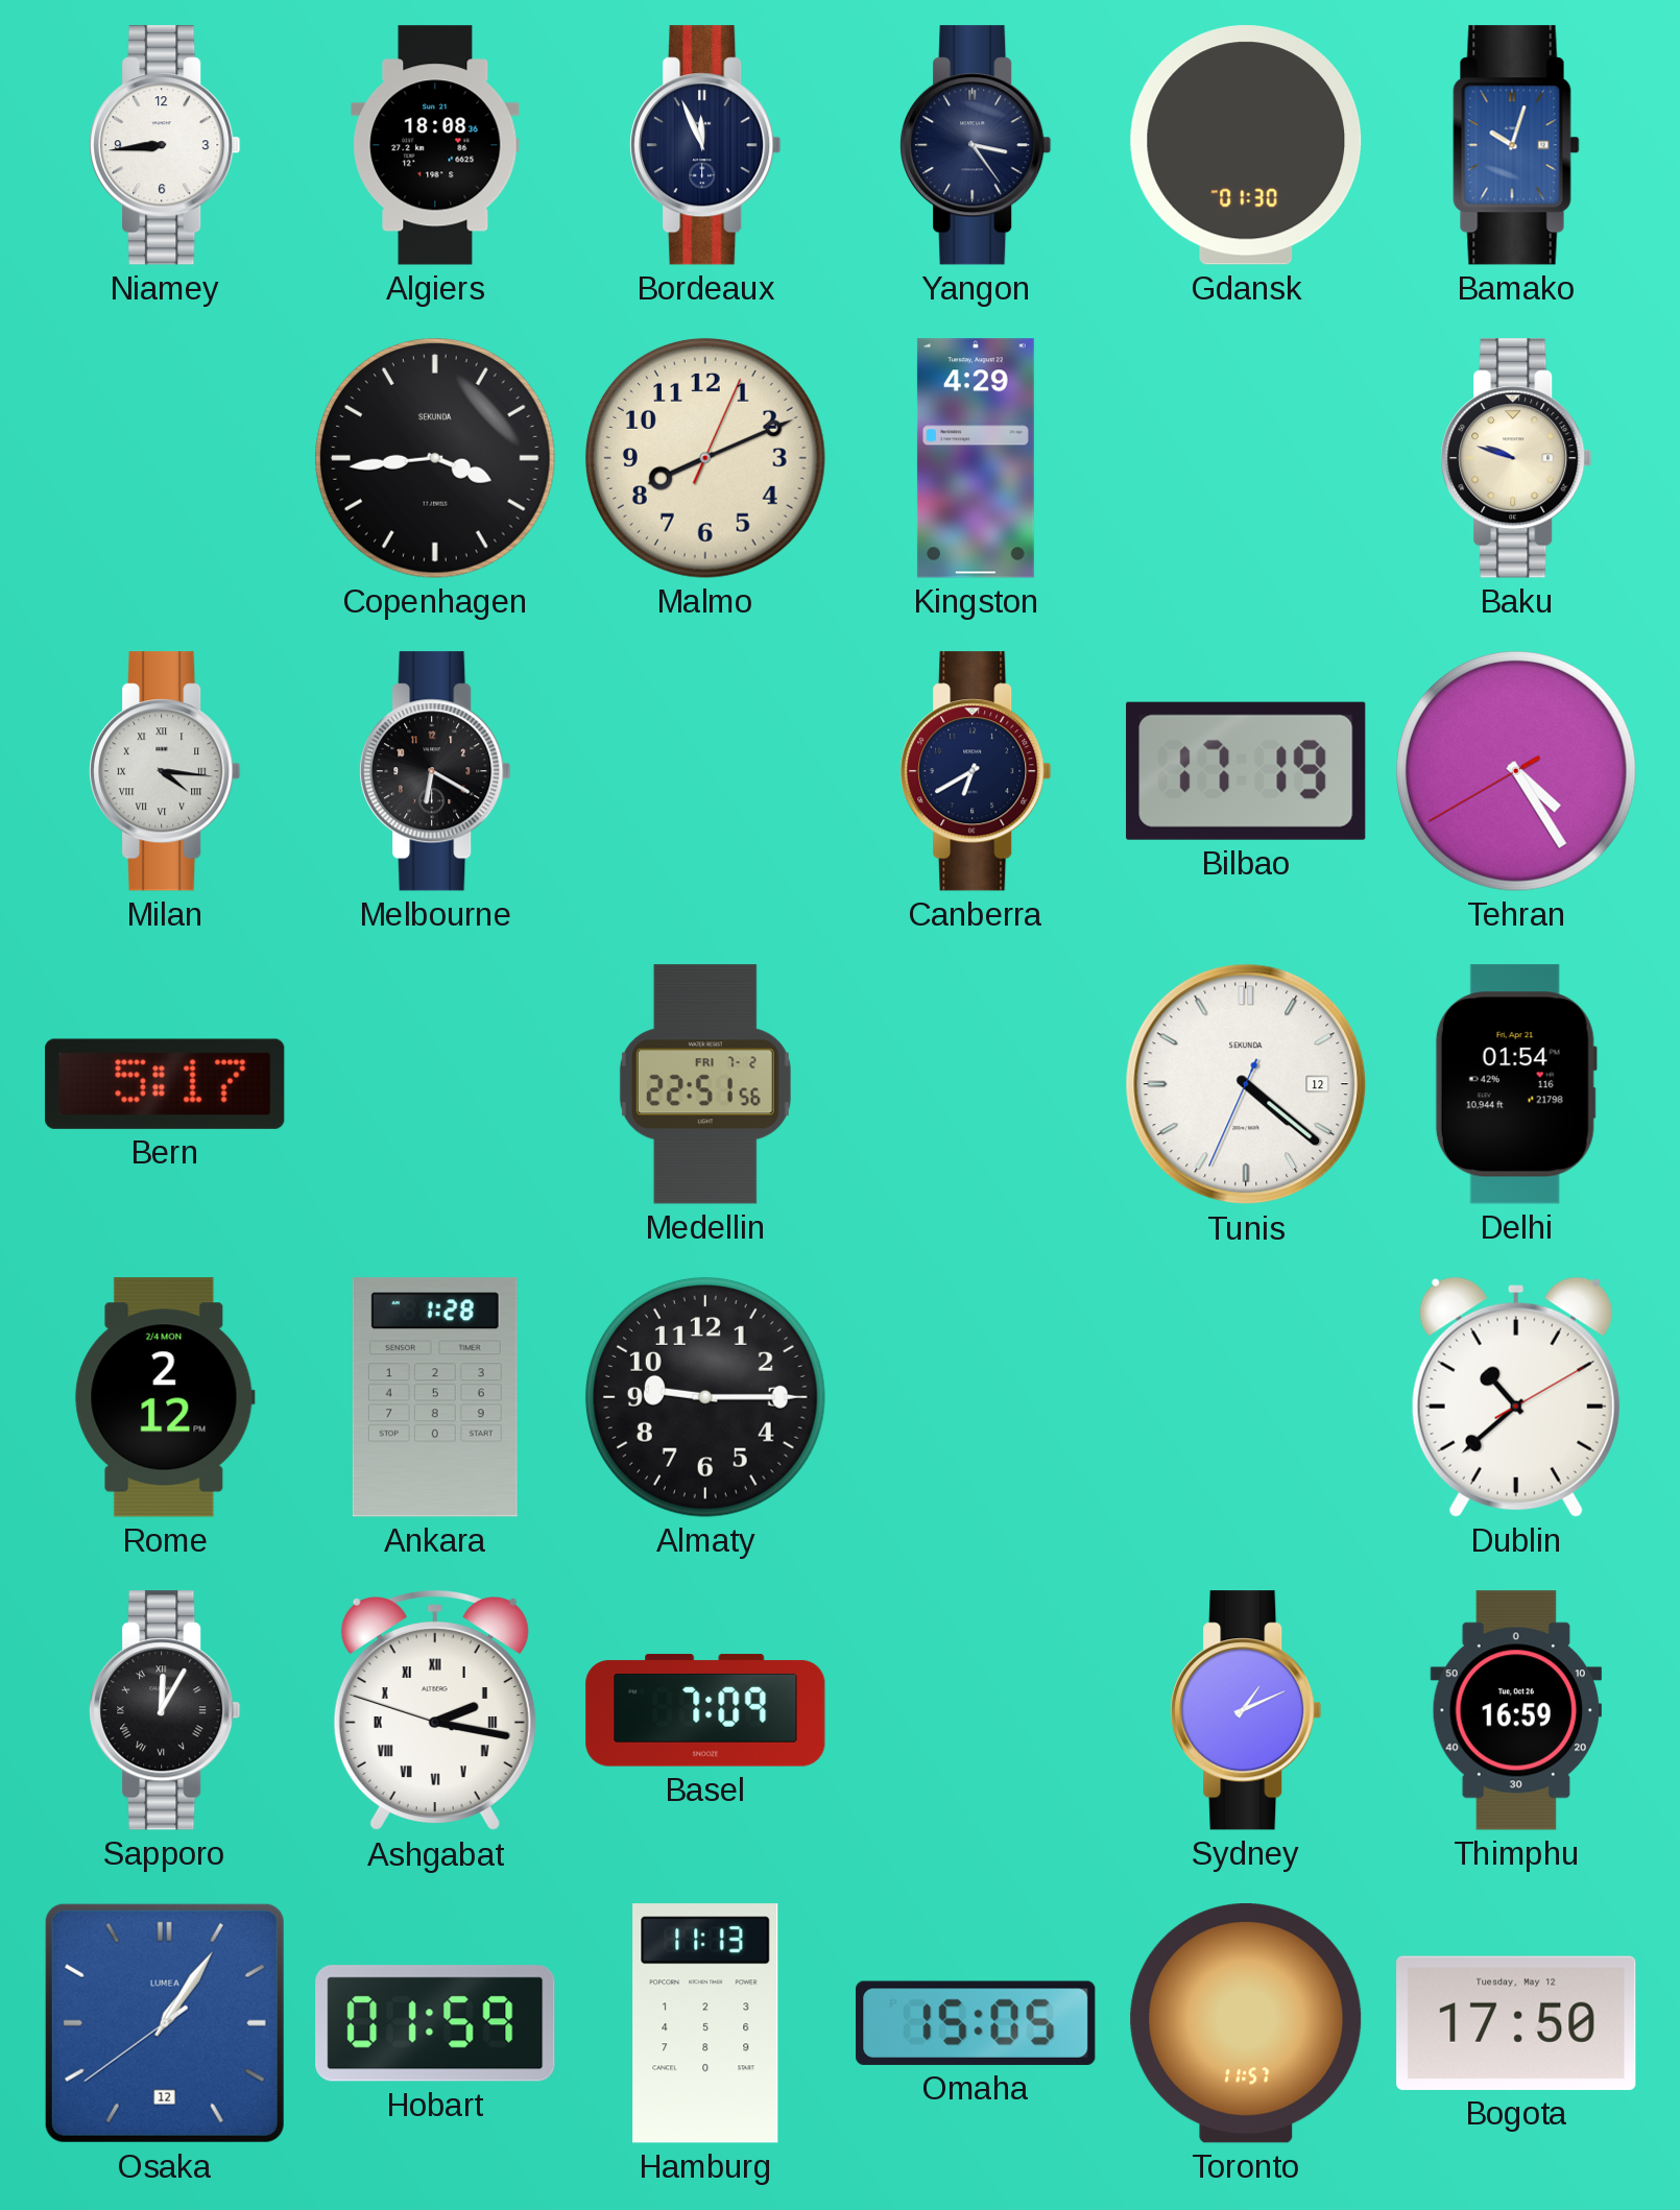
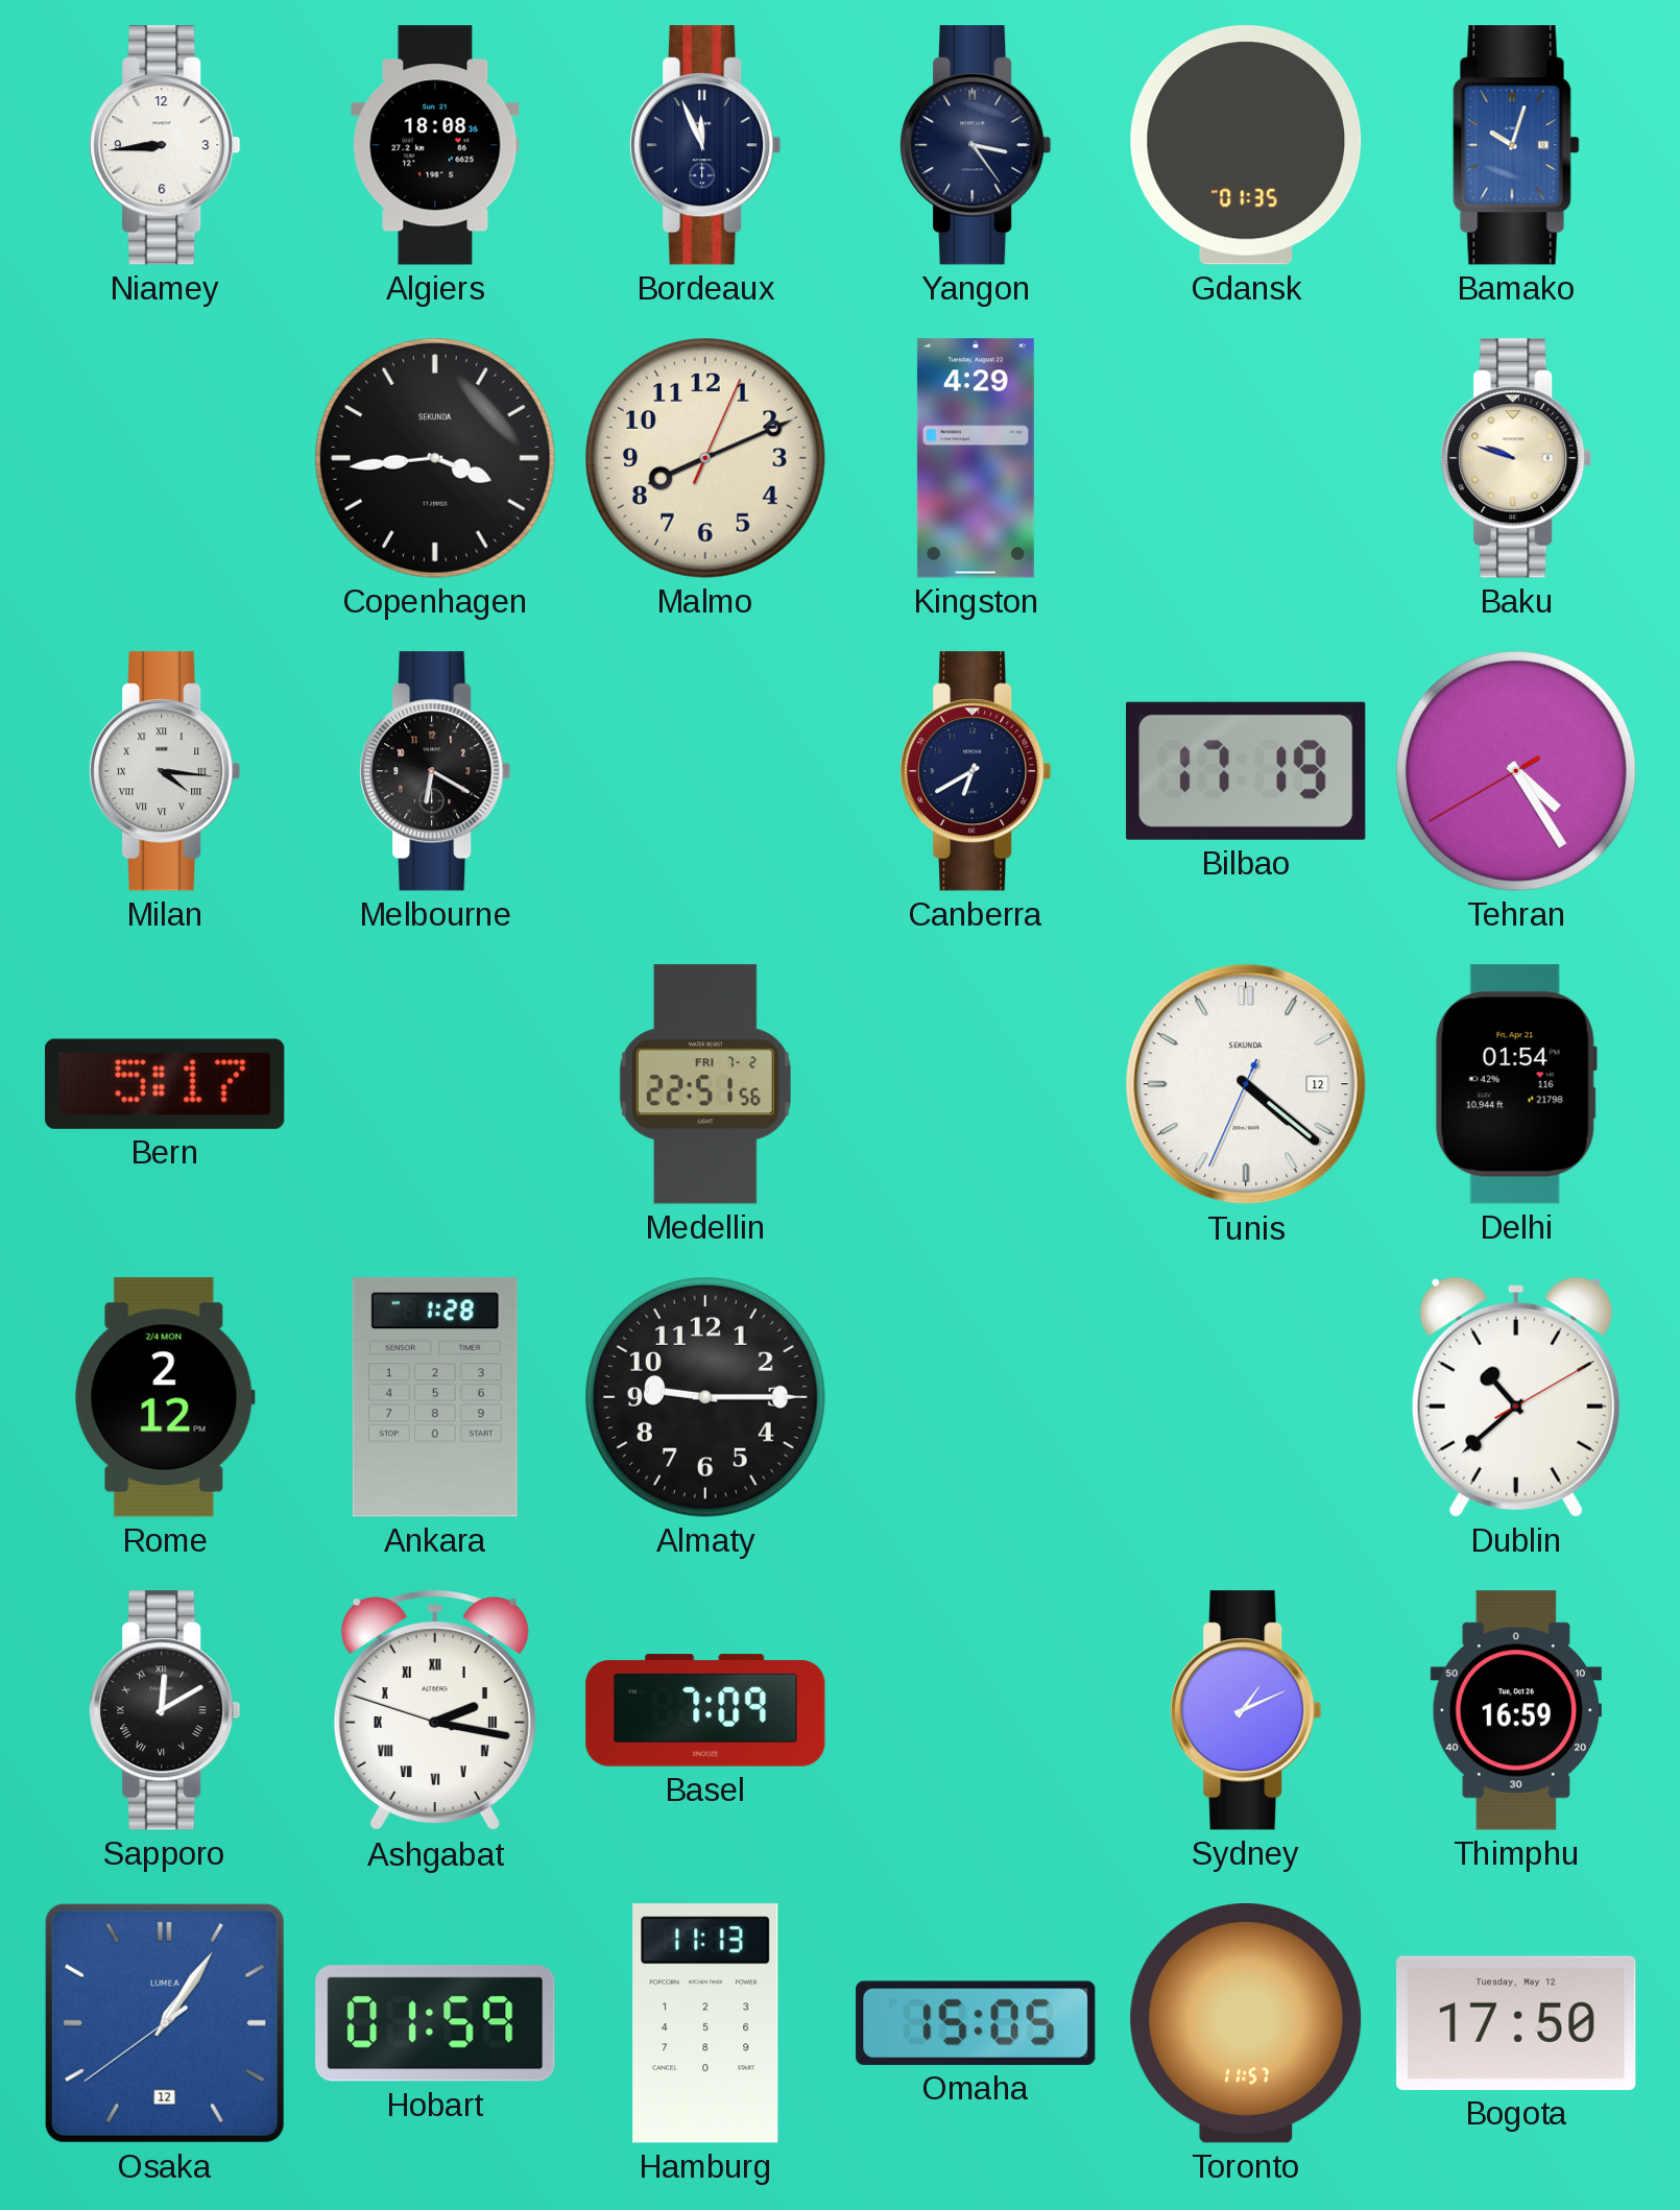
Gdansk: 01:30 -> 01:35
Sapporo: 12:05 -> 12:10
